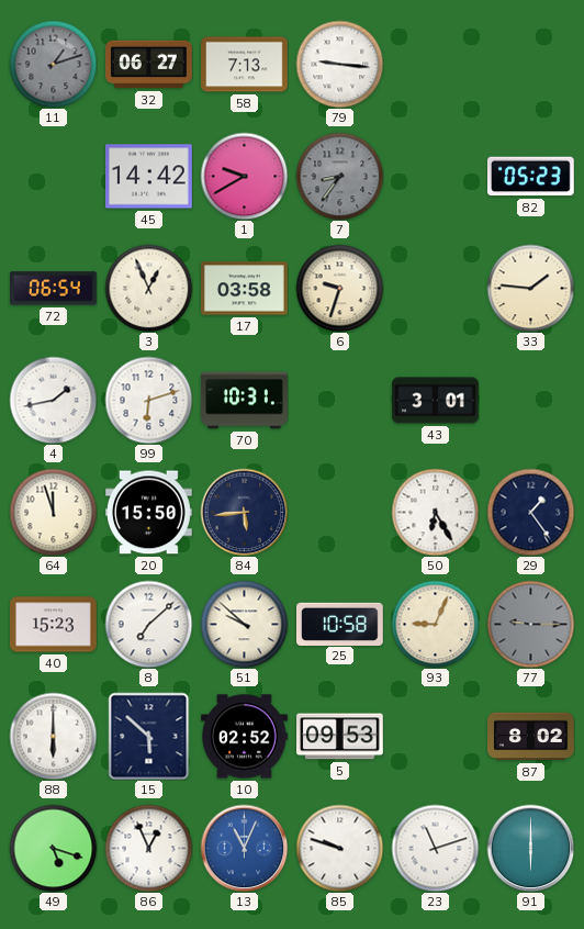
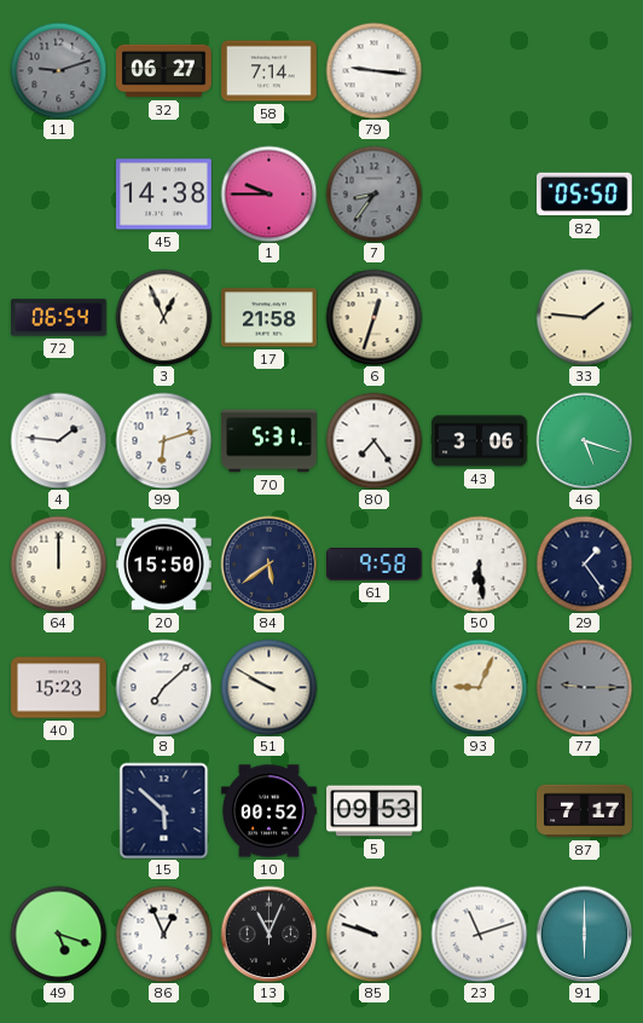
11: 1:12 -> 9:12
58: 7:13 -> 7:14
45: 14:42 -> 14:38
1: 9:40 -> 9:45
82: 05:23 -> 05:50
17: 03:58 -> 21:58
6: 9:33 -> 12:33
4: 1:43 -> 1:46
70: 10:31 -> 5:31
80: none -> 7:24
43: 3:01 -> 3:06
46: none -> 5:18
64: 11:57 -> 12:00
84: 5:44 -> 5:39
61: none -> 9:58
50: 6:25 -> 6:29
51: 9:52 -> 9:50
25: 10:58 -> none
88: 6:00 -> none
10: 02:52 -> 00:52
87: 8:02 -> 7:17
13 dial: blue -> black
